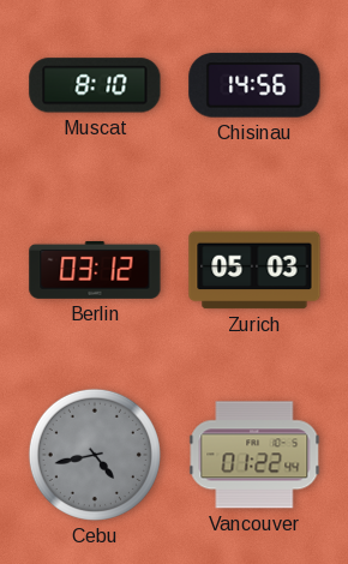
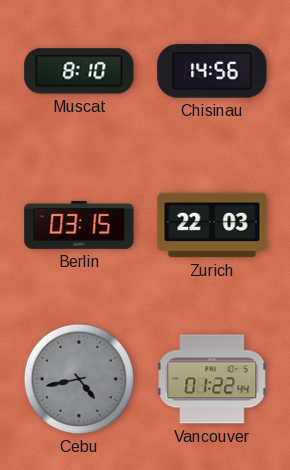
Berlin: 03:12 -> 03:15
Zurich: 05:03 -> 22:03
